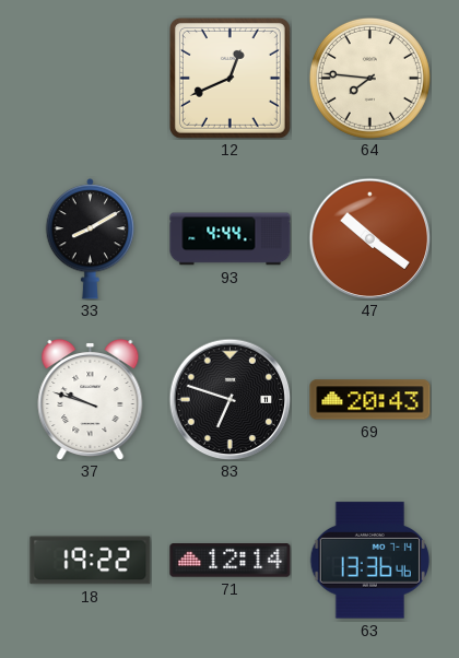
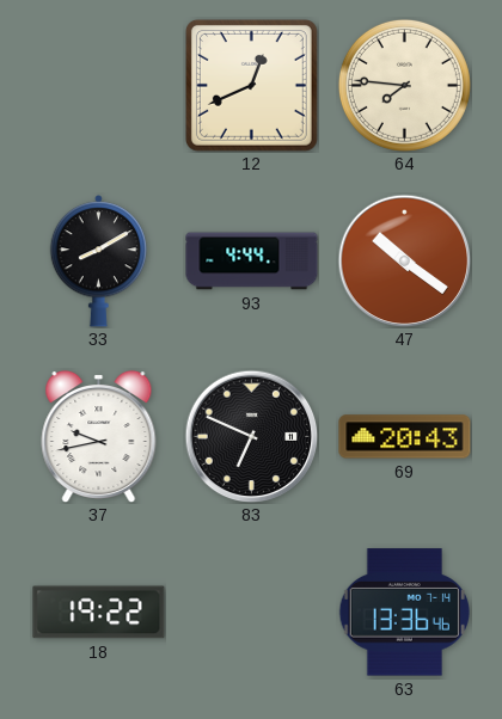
37: 9:48 -> 9:43
83: 6:48 -> 6:49
71: 12:14 -> none
